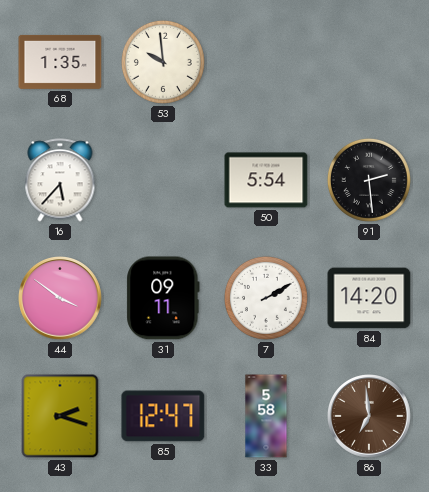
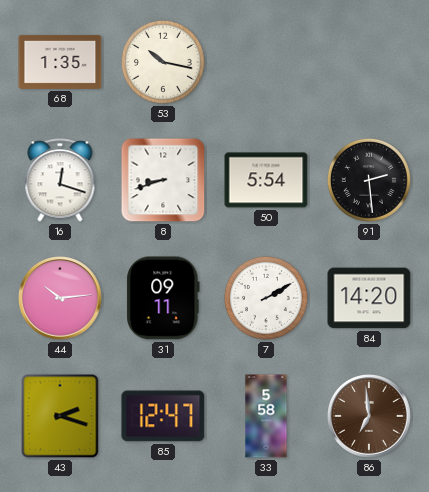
53: 9:59 -> 10:17
16: 5:37 -> 12:18
8: none -> 8:42
44: 3:51 -> 10:14
